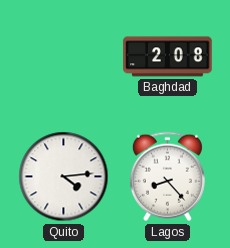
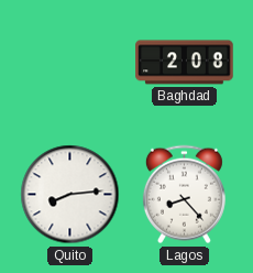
Quito: 4:14 -> 8:14
